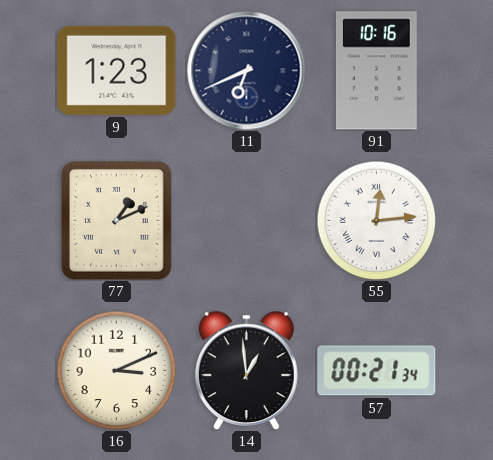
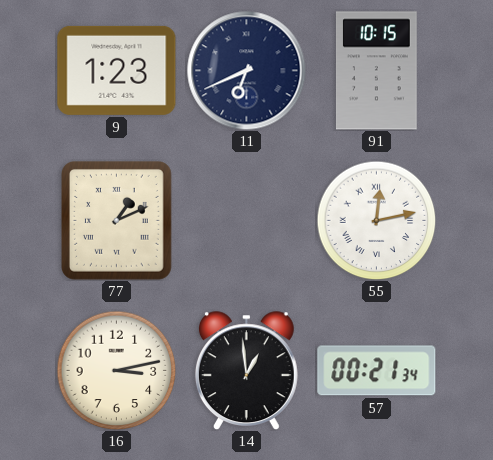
91: 10:16 -> 10:15
55: 12:14 -> 12:13
16: 3:11 -> 3:13
